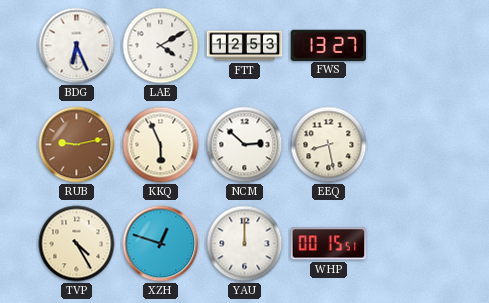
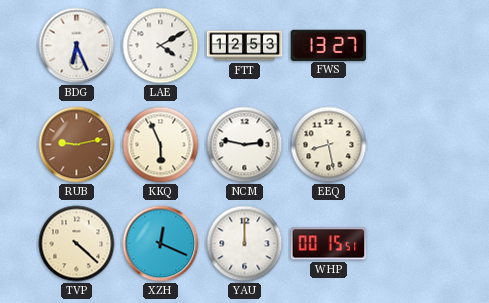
NCM: 2:52 -> 2:47
TVP: 4:25 -> 4:22
XZH: 12:48 -> 12:19
